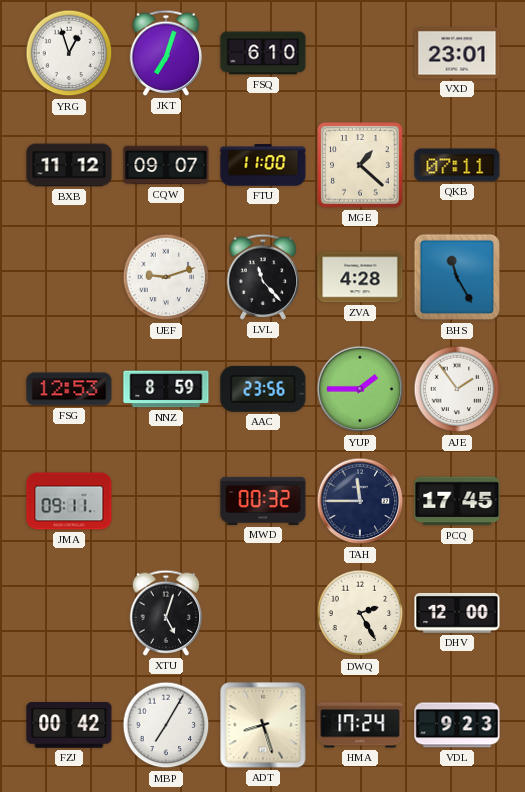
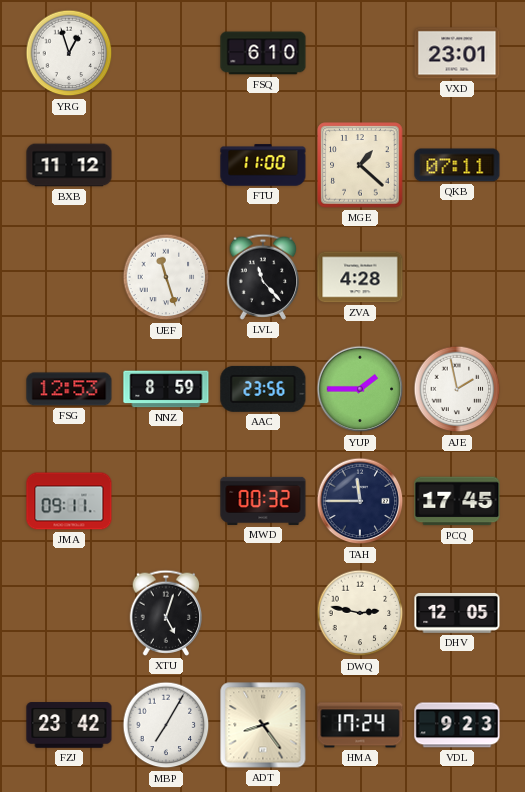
JKT: 7:03 -> none
CQW: 09:07 -> none
UEF: 9:12 -> 11:27
BHS: 11:25 -> none
AJE: 1:54 -> 1:58
DWQ: 2:25 -> 2:47
DHV: 12:00 -> 12:05
FZJ: 00:42 -> 23:42
ADT: 8:27 -> 8:24
